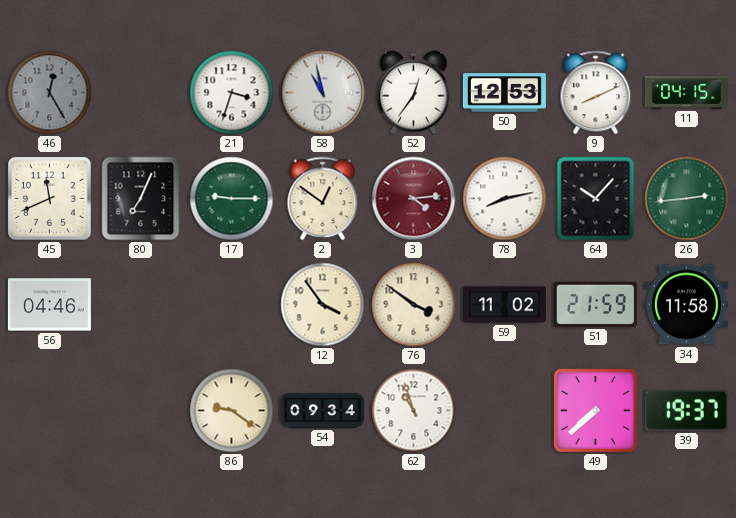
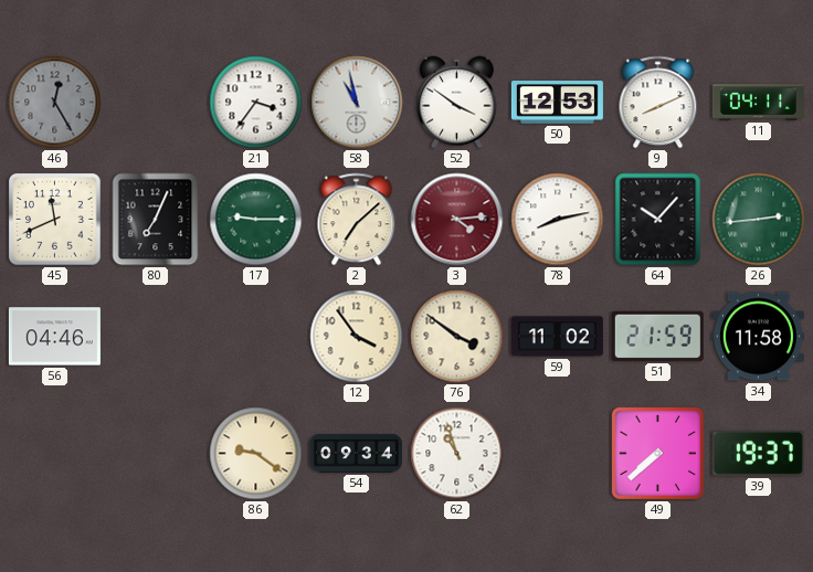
21: 3:33 -> 3:36
52: 12:36 -> 3:51
11: 04:15 -> 04:11
2: 12:51 -> 7:08
